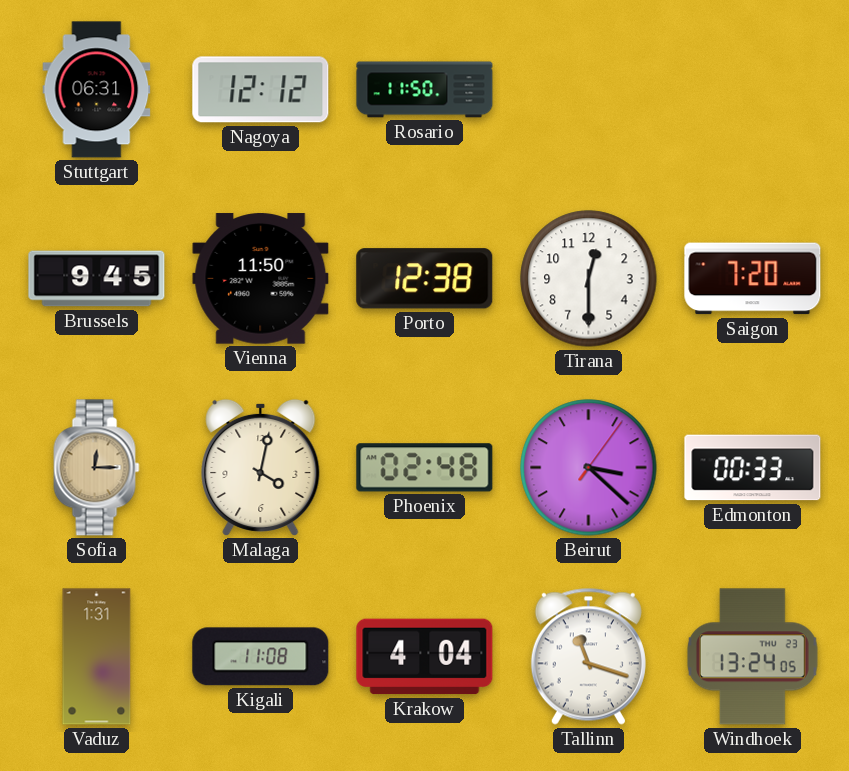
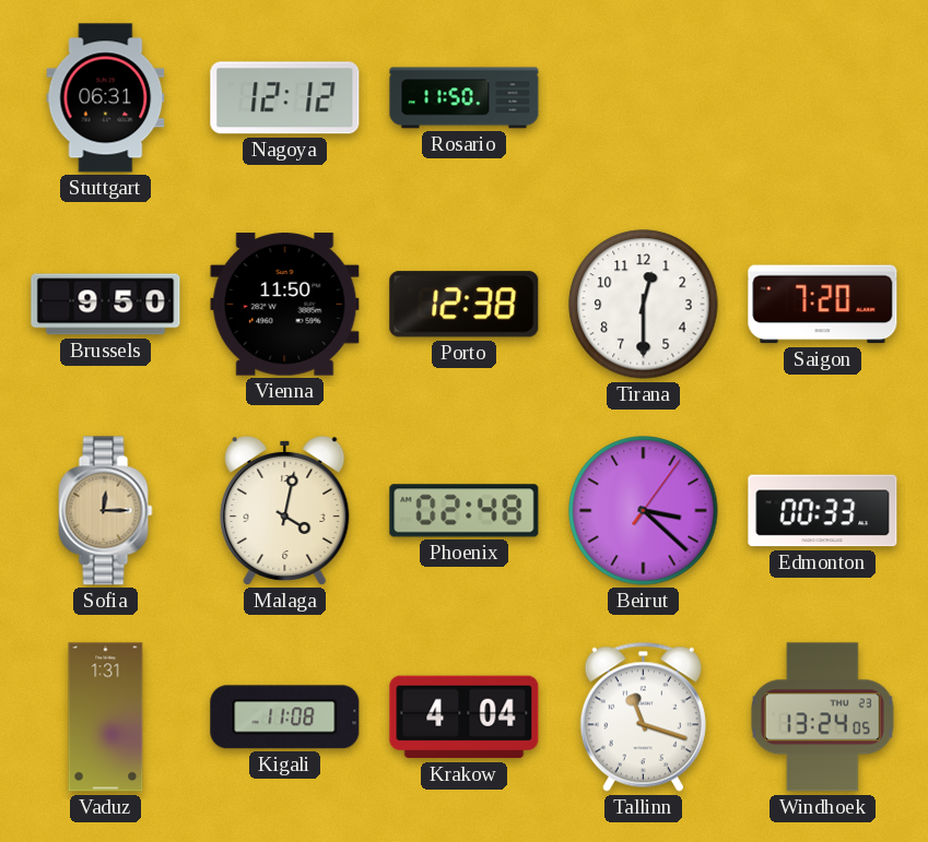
Brussels: 9:45 -> 9:50
